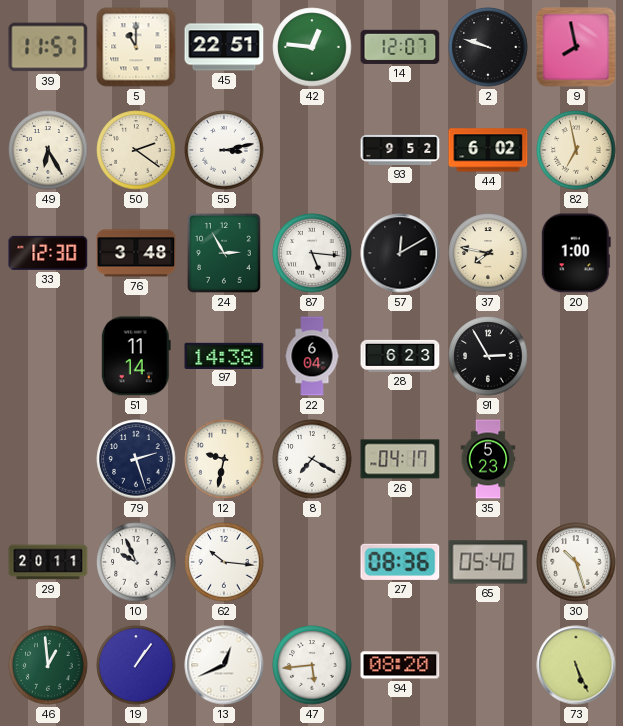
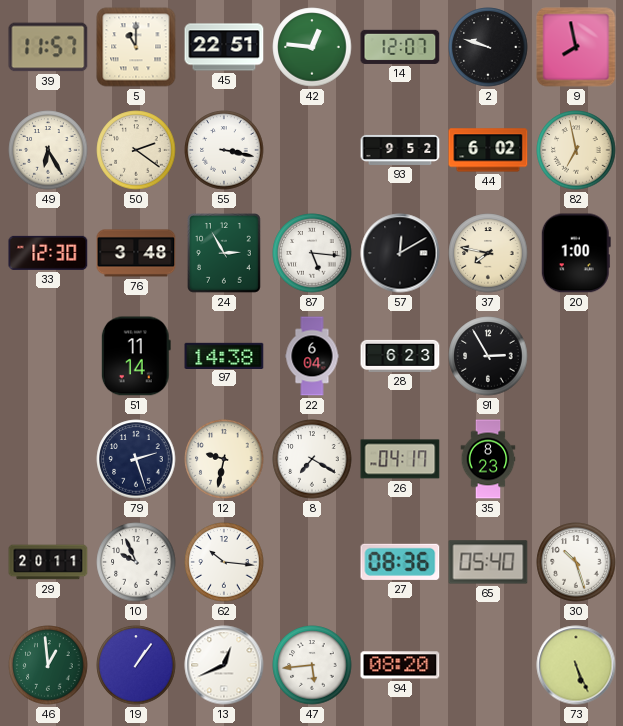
55: 3:13 -> 3:17
35: 5:23 -> 8:23
